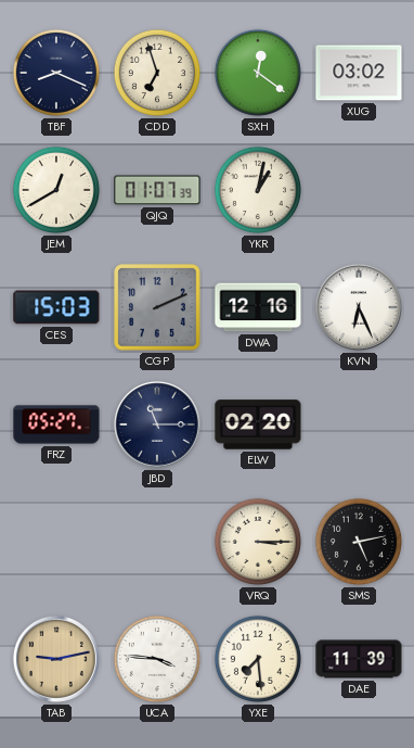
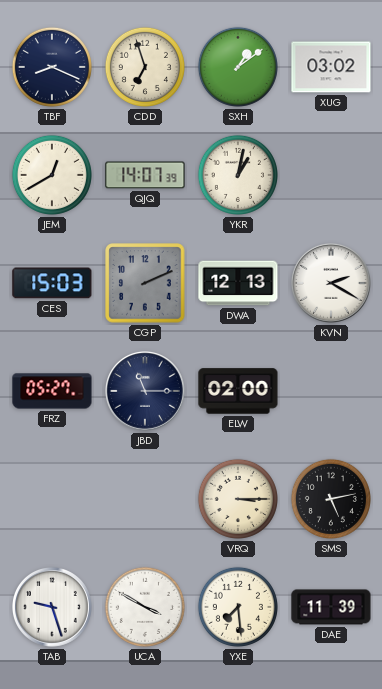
SXH: 12:21 -> 1:09
QJQ: 01:07 -> 14:07
DWA: 12:16 -> 12:13
KVN: 6:26 -> 2:20
ELW: 02:20 -> 02:00
TAB: 9:13 -> 9:27
TAB dial: champagne -> white
UCA: 3:46 -> 3:50
